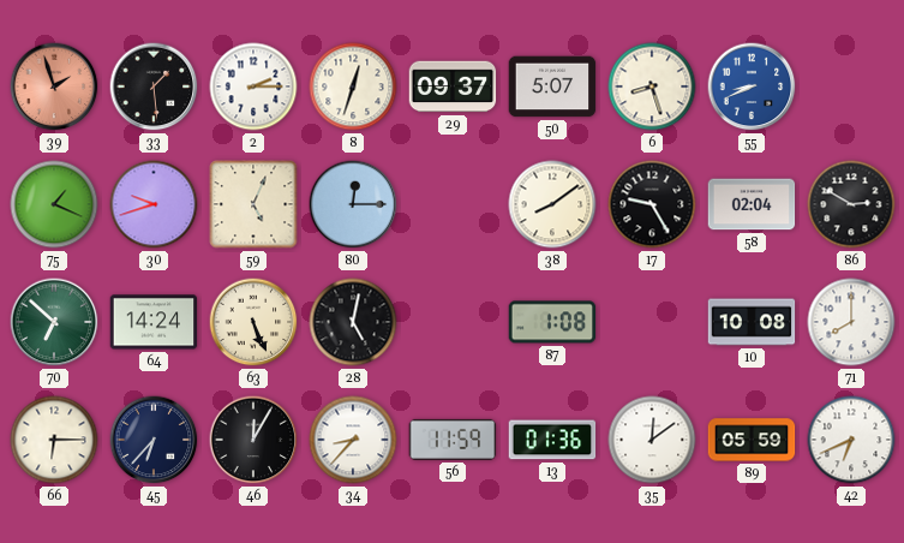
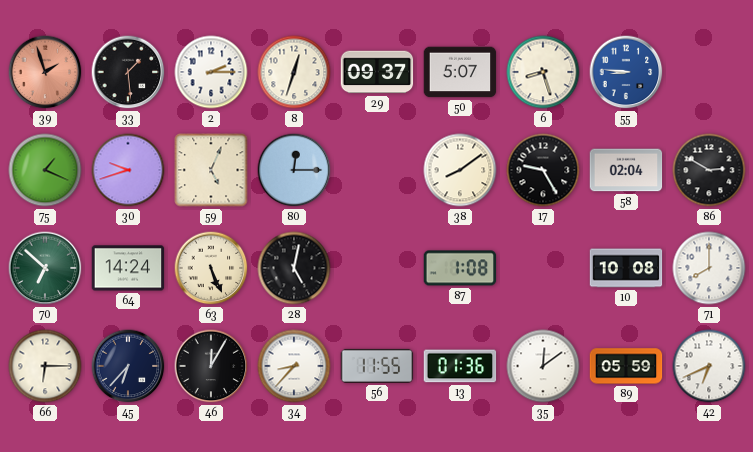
55: 8:41 -> 8:46
56: 11:59 -> 11:55
